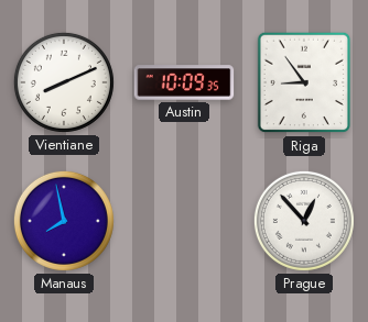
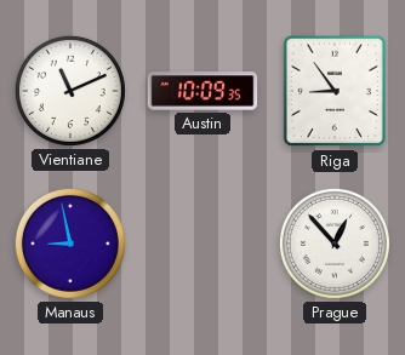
Vientiane: 8:11 -> 11:11
Manaus: 7:58 -> 8:58
